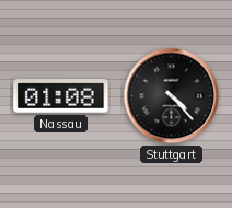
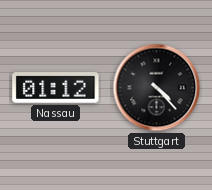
Nassau: 01:08 -> 01:12
